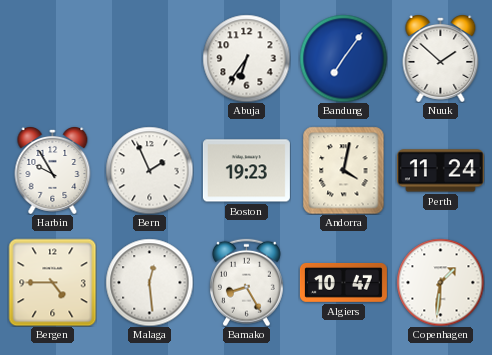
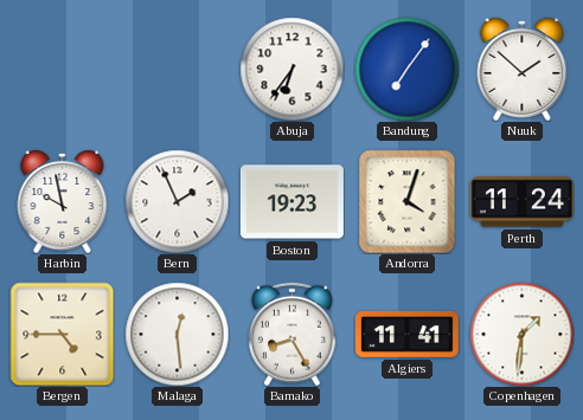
Harbin: 9:55 -> 9:58
Andorra: 4:02 -> 4:03
Algiers: 10:47 -> 11:41
